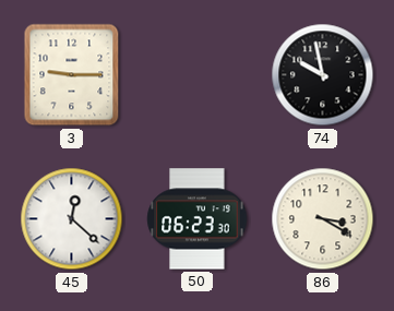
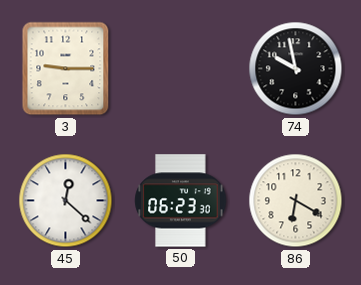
86: 3:20 -> 6:20
